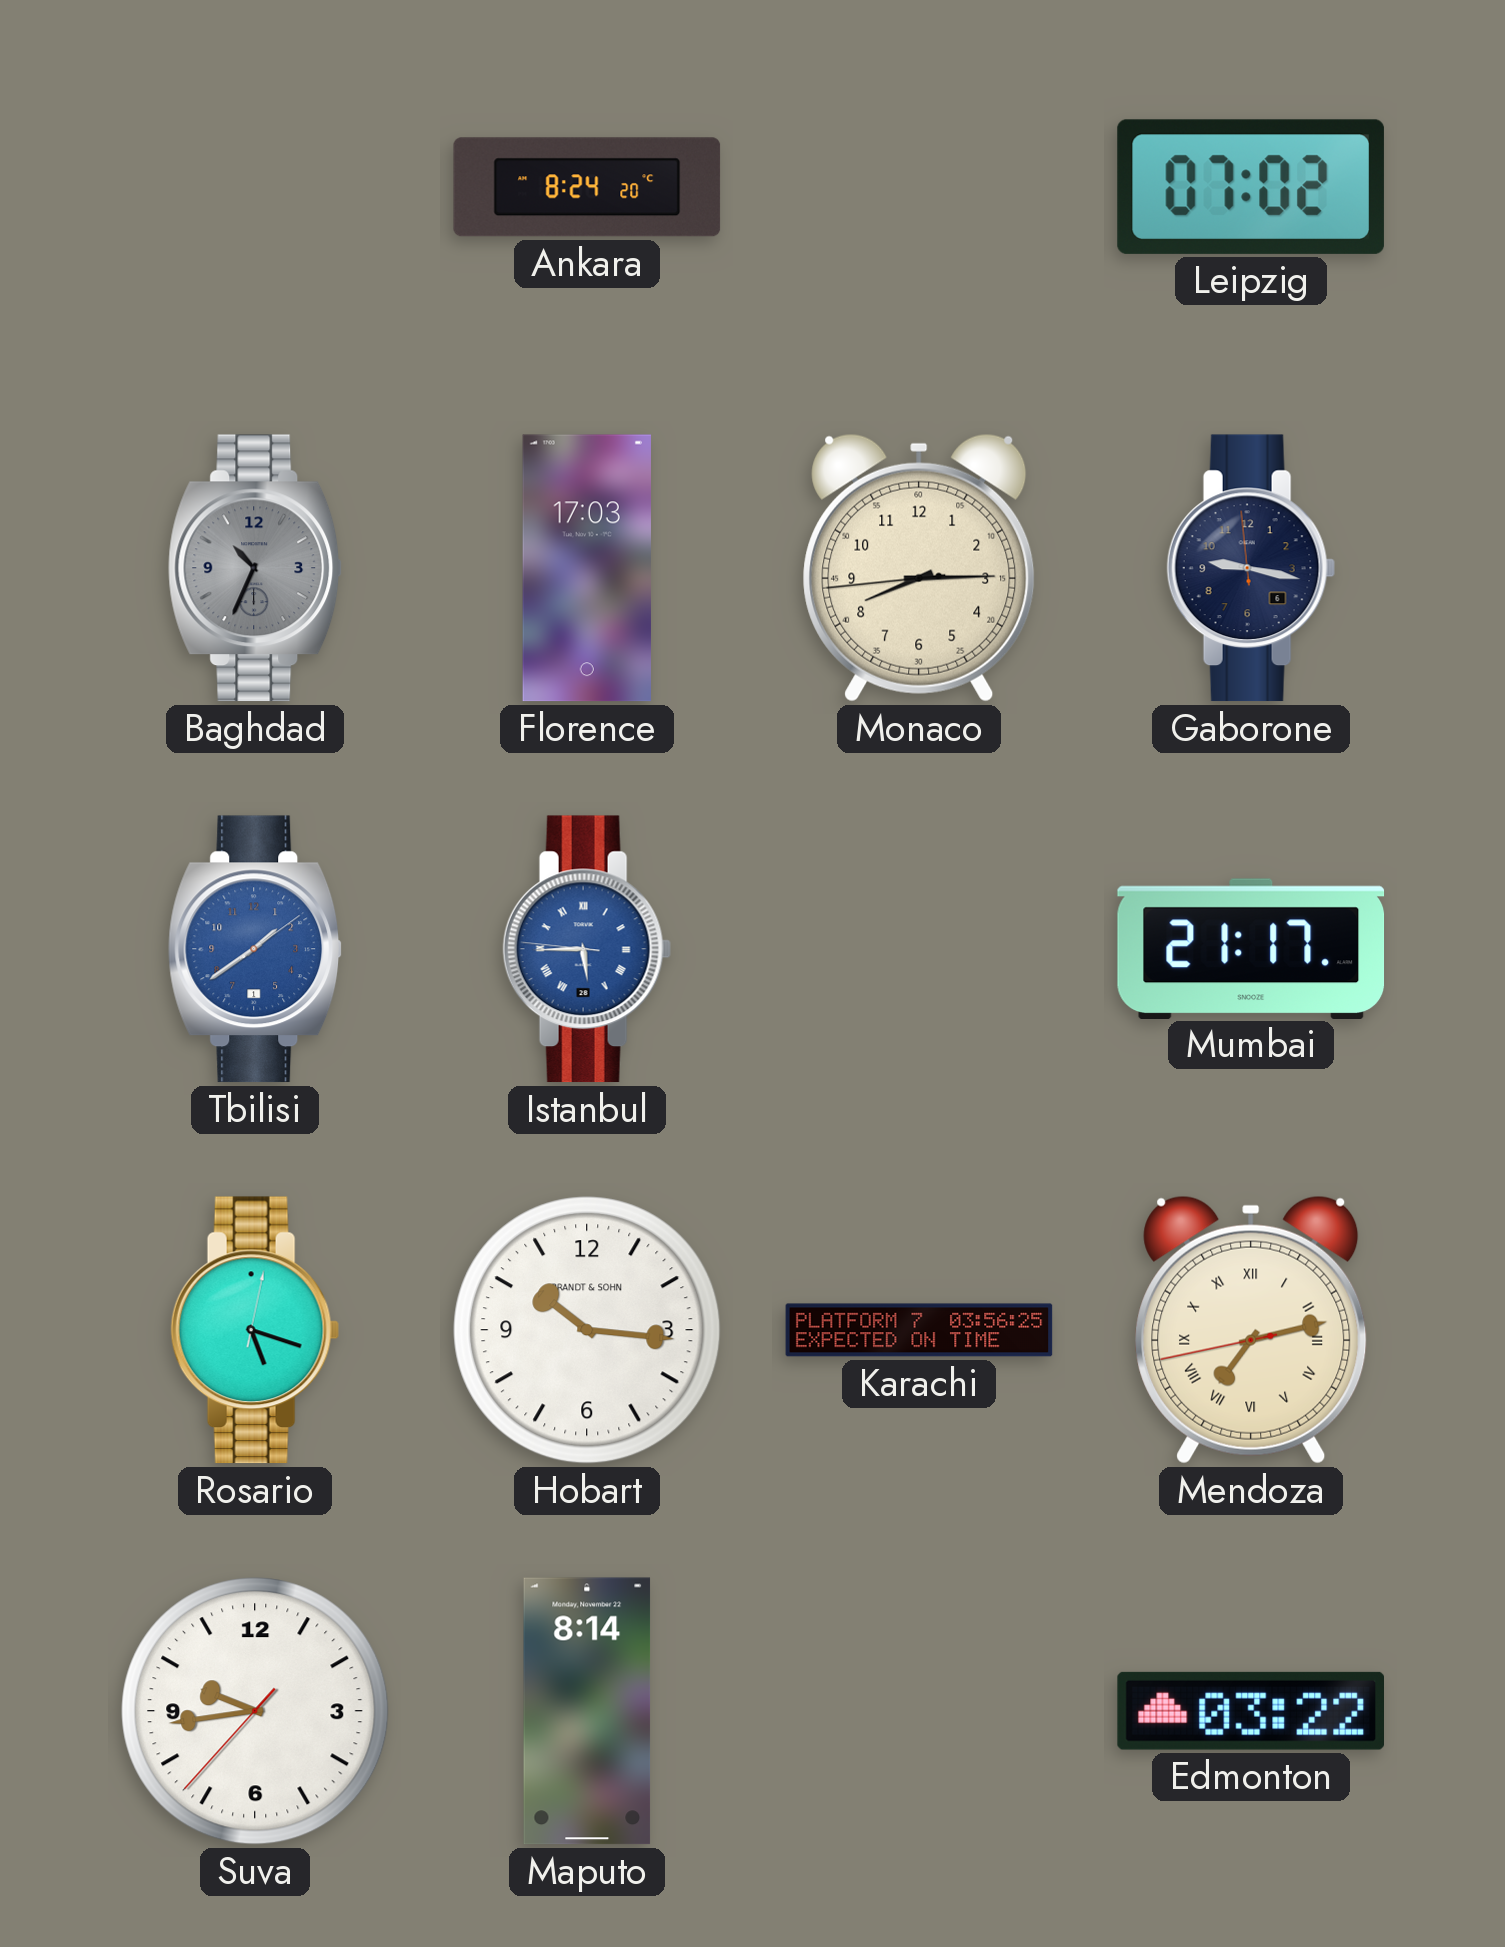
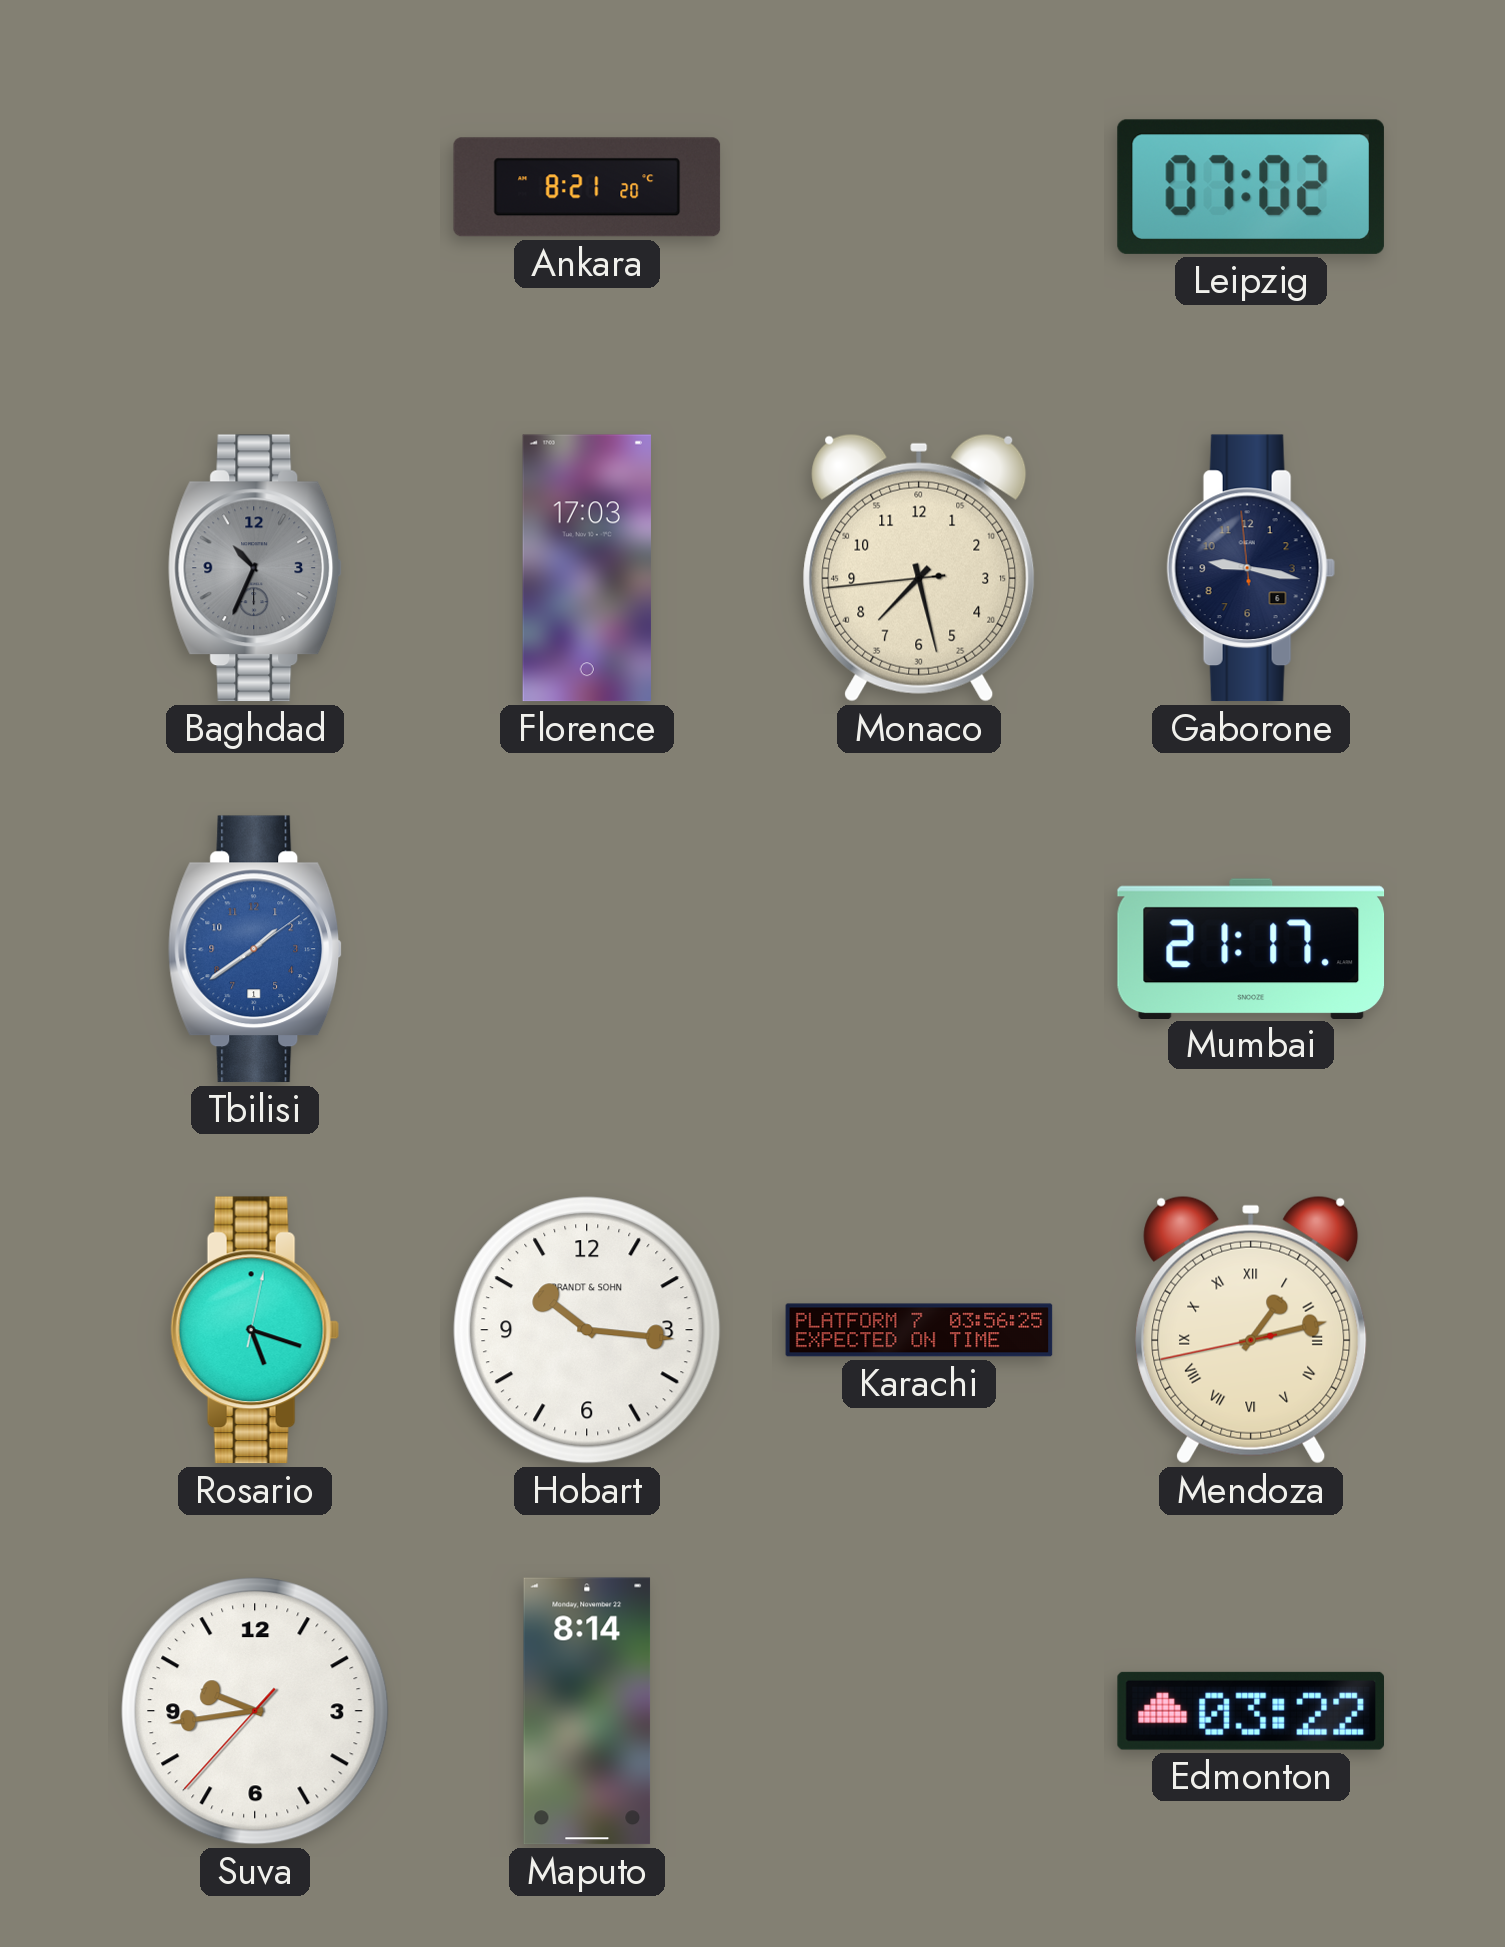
Ankara: 8:24 -> 8:21
Monaco: 8:14 -> 7:27
Istanbul: 5:44 -> none
Mendoza: 7:12 -> 1:12
